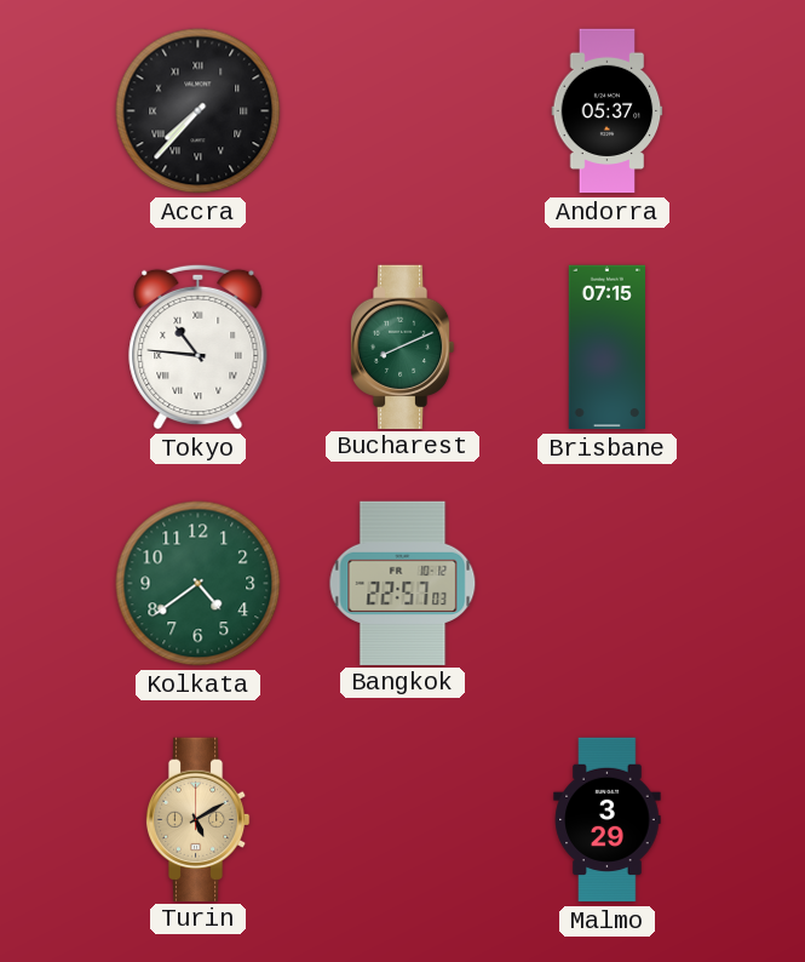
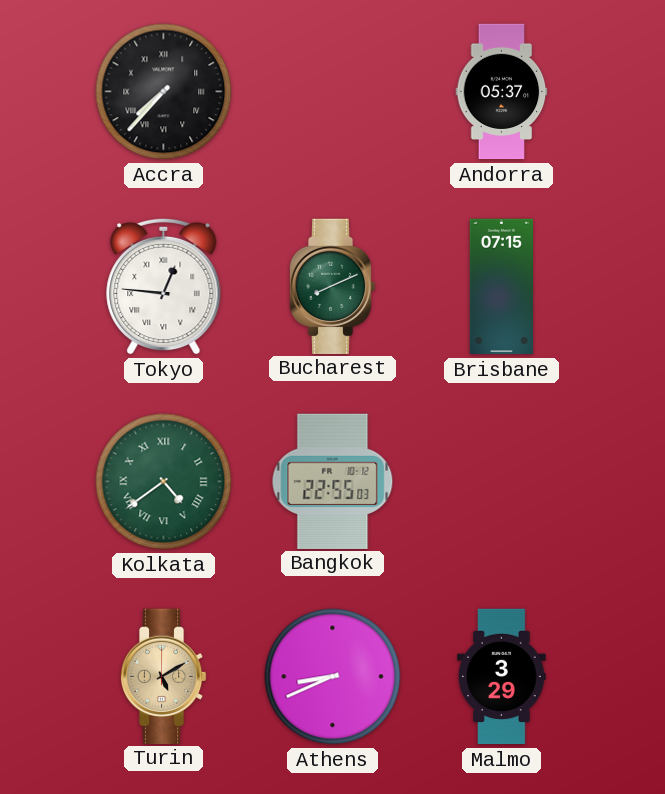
Tokyo: 10:46 -> 12:46
Kolkata numerals: Arabic -> Roman
Bangkok: 22:57 -> 22:55
Athens: none -> 8:41
